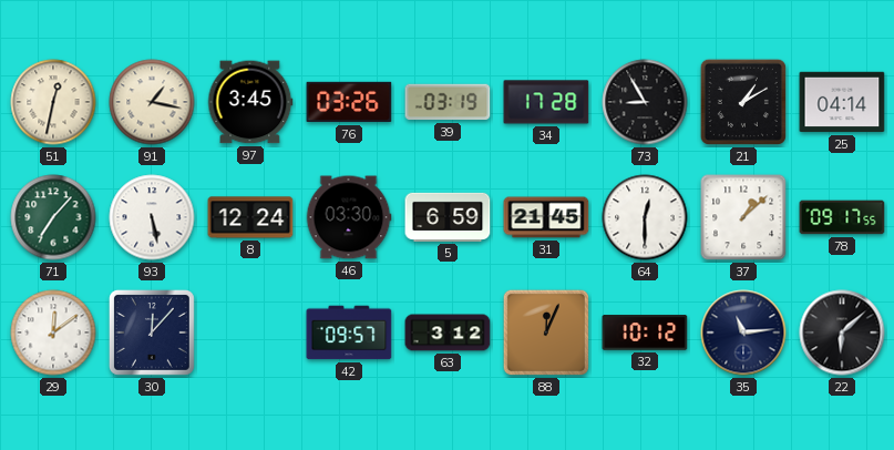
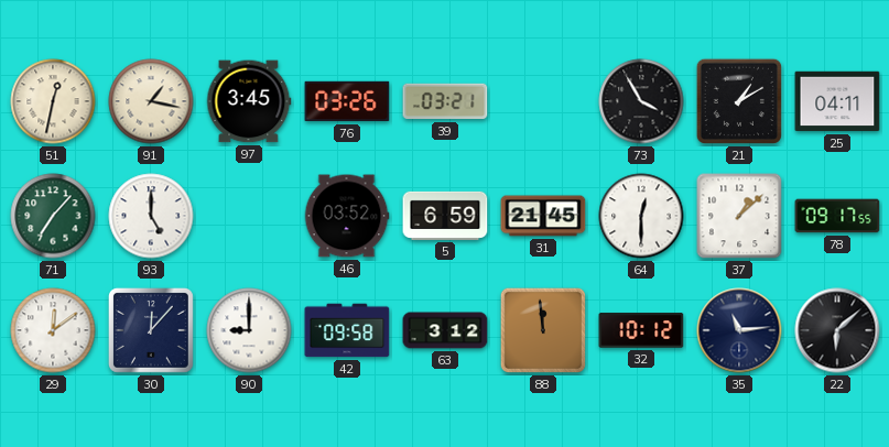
39: 03:19 -> 03:21
34: 17:28 -> none
73: 8:55 -> 3:55
25: 04:14 -> 04:11
93: 5:28 -> 5:00
8: 12:24 -> none
46: 03:30 -> 03:52
90: none -> 9:00
42: 09:57 -> 09:58
88: 12:04 -> 11:59
